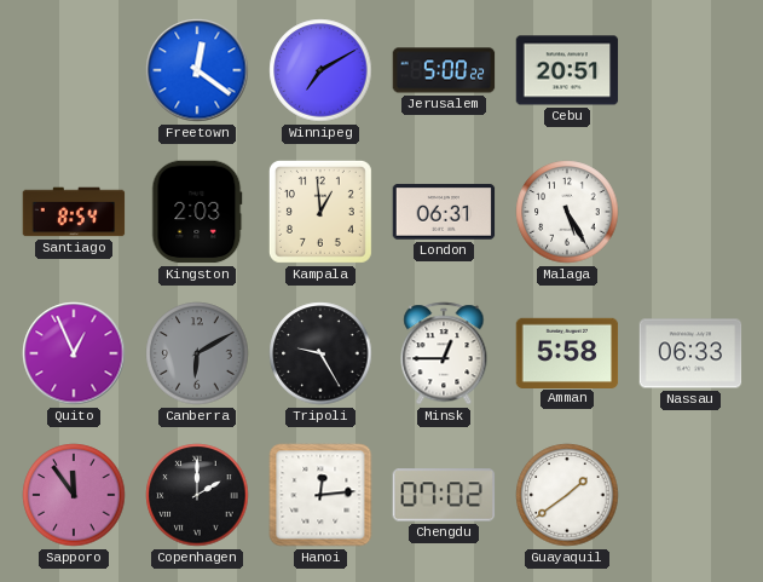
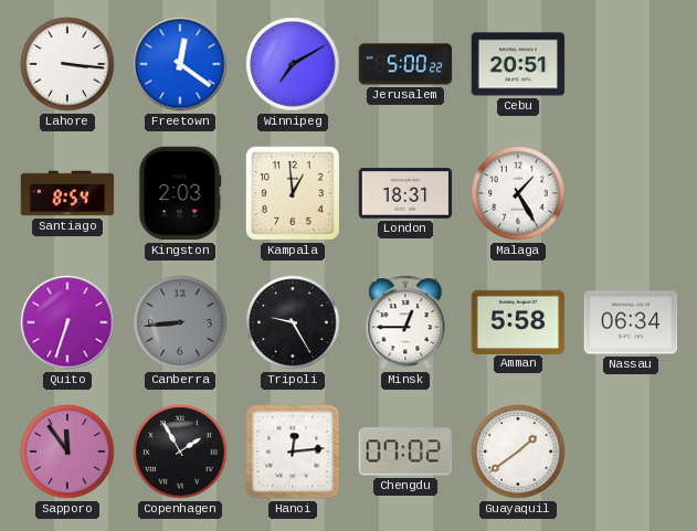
Lahore: none -> 3:16
London: 06:31 -> 18:31
Malaga: 5:25 -> 1:25
Quito: 12:56 -> 6:33
Canberra: 6:10 -> 8:44
Nassau: 06:33 -> 06:34
Copenhagen: 2:00 -> 1:55
